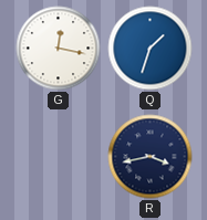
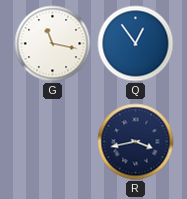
G: 12:17 -> 11:17
Q: 1:33 -> 12:54
